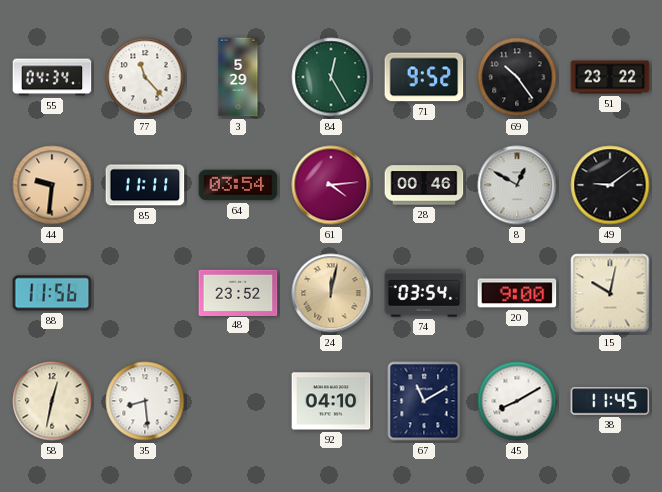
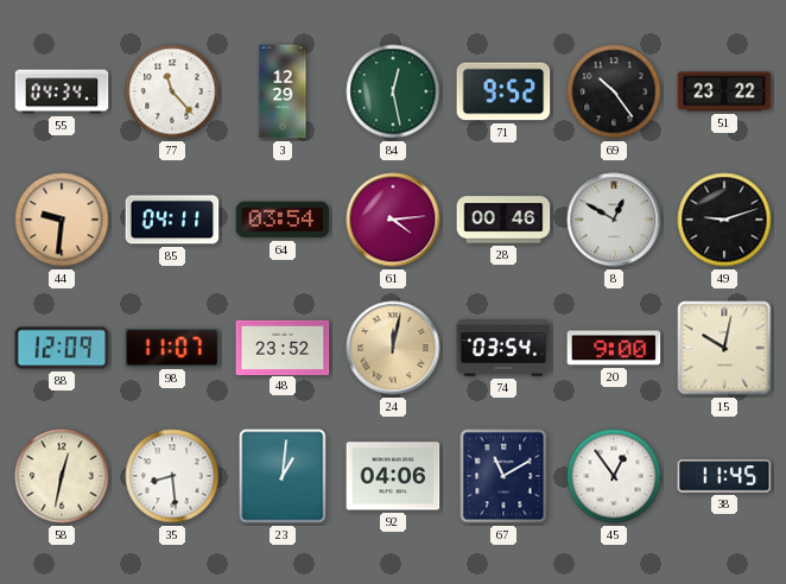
3: 5:29 -> 12:29
84: 12:25 -> 12:28
85: 11:11 -> 04:11
49: 9:09 -> 9:12
88: 11:56 -> 12:09
98: none -> 11:07
23: none -> 1:01
92: 04:10 -> 04:06
45: 8:10 -> 12:54
